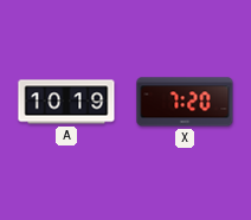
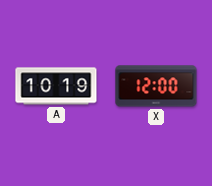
X: 7:20 -> 12:00
